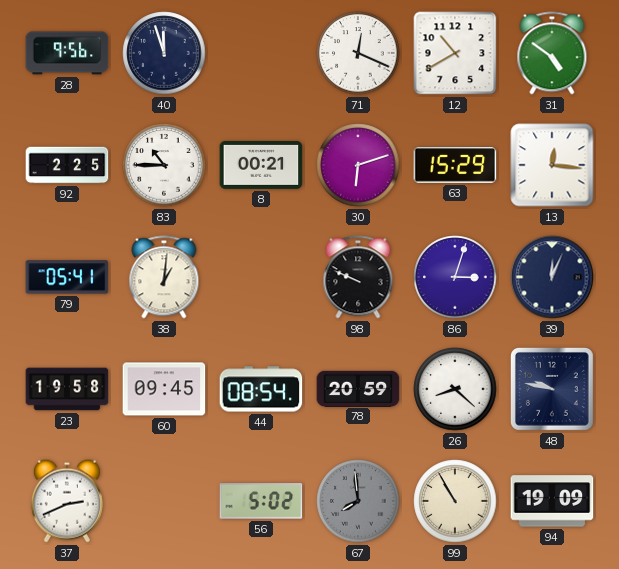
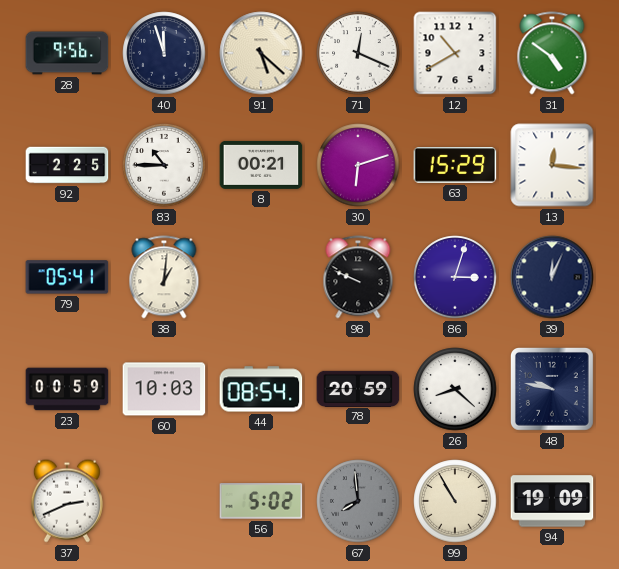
91: none -> 5:22
23: 19:58 -> 00:59
60: 09:45 -> 10:03
